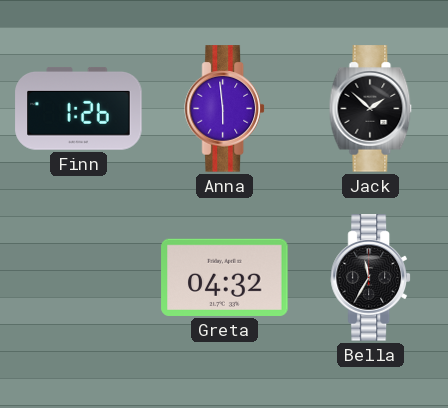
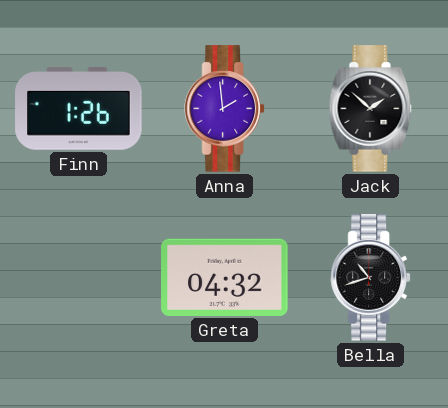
Anna: 5:59 -> 1:59
Bella: 11:35 -> 10:42
